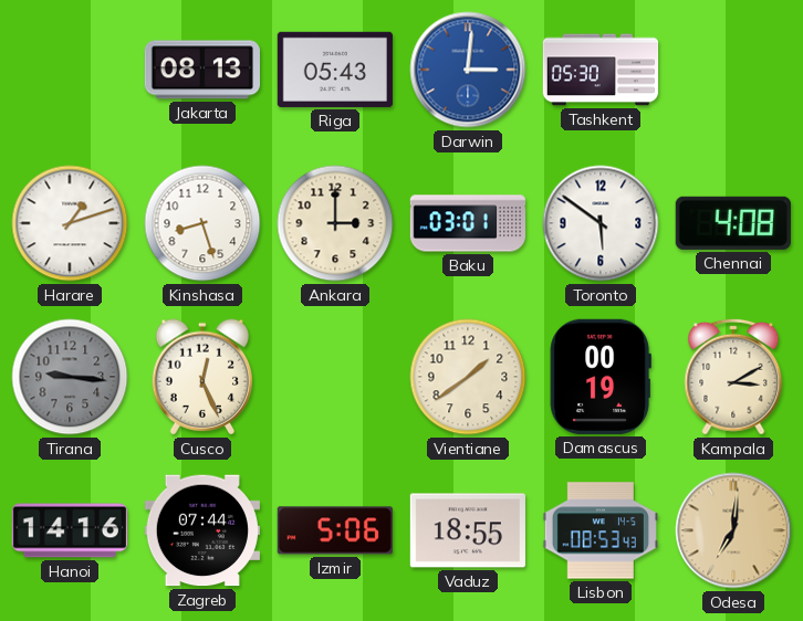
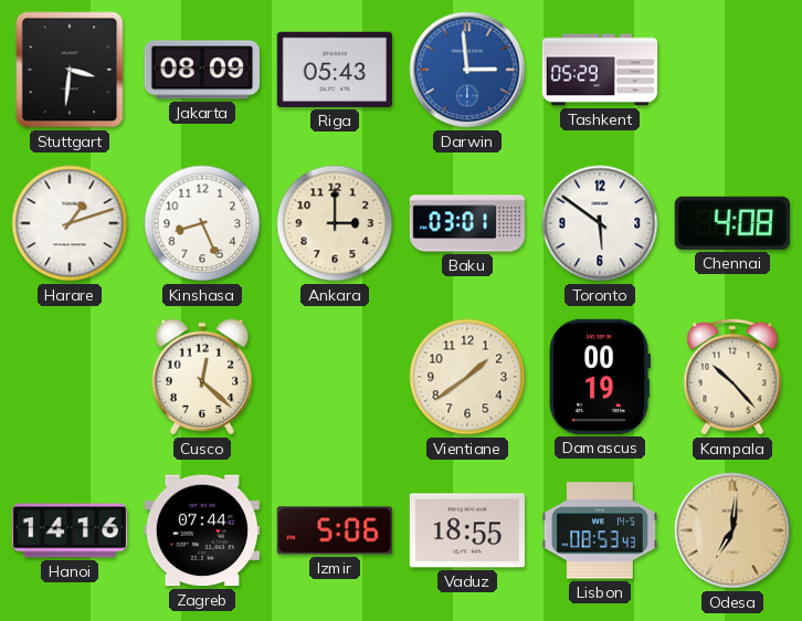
Stuttgart: none -> 3:31
Jakarta: 08:13 -> 08:09
Darwin: 3:01 -> 2:59
Tashkent: 05:30 -> 05:29
Kinshasa: 8:27 -> 8:26
Tirana: 9:16 -> none
Cusco: 12:26 -> 12:22
Kampala: 3:10 -> 10:23
